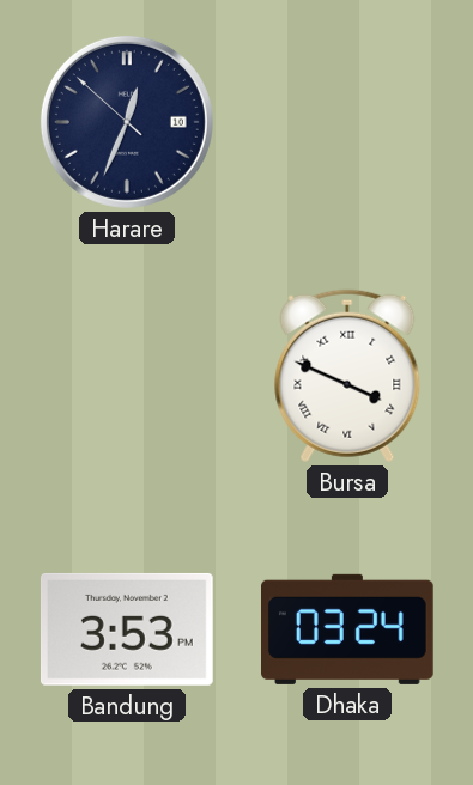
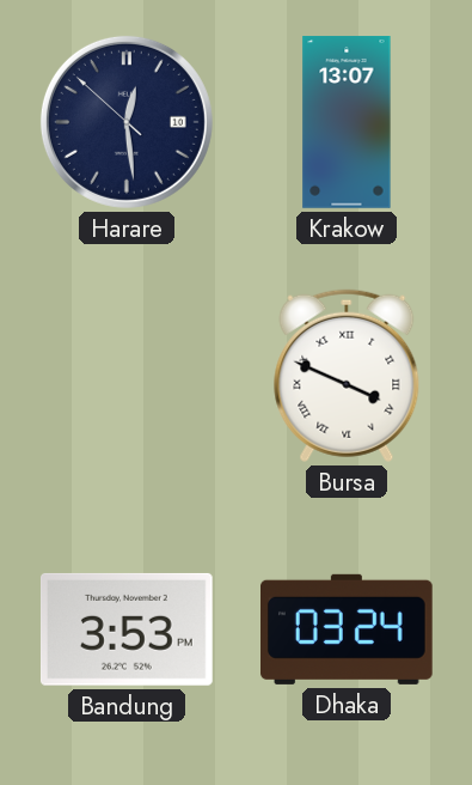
Harare: 12:33 -> 12:28
Krakow: none -> 13:07
